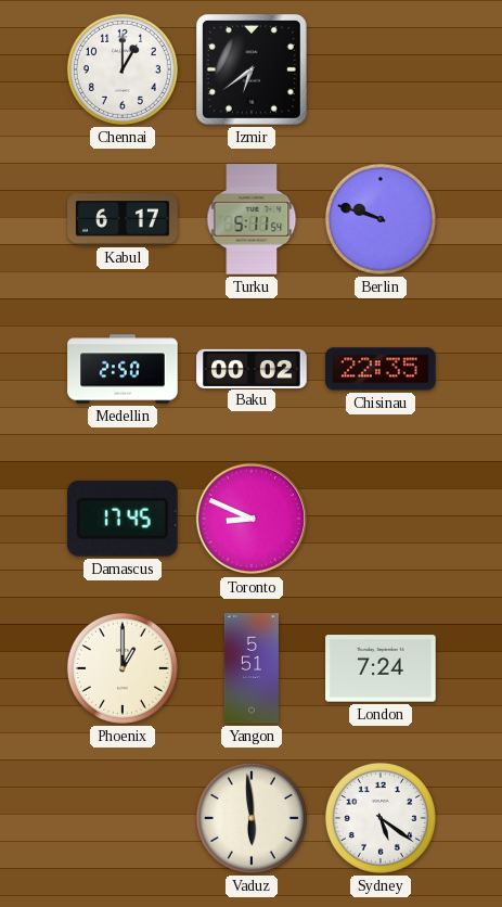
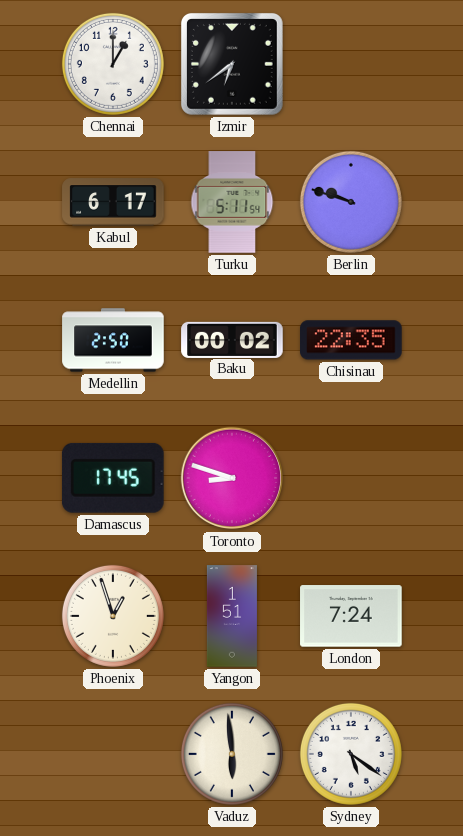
Toronto: 8:49 -> 8:48
Phoenix: 1:00 -> 12:57
Yangon: 5:51 -> 1:51
